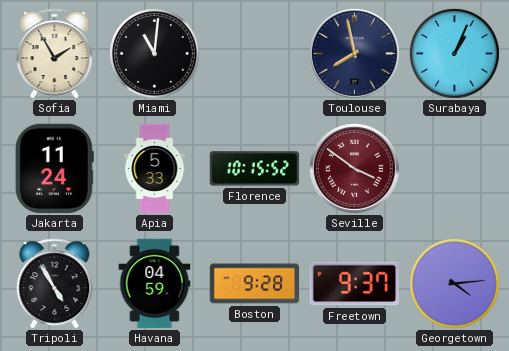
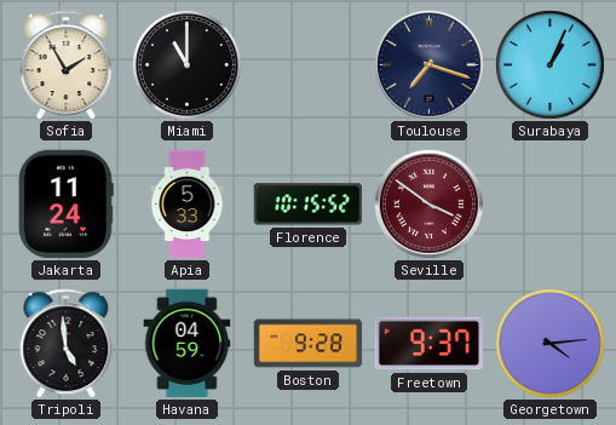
Miami: 11:01 -> 11:00
Toulouse: 7:58 -> 7:18
Tripoli: 4:55 -> 4:59
